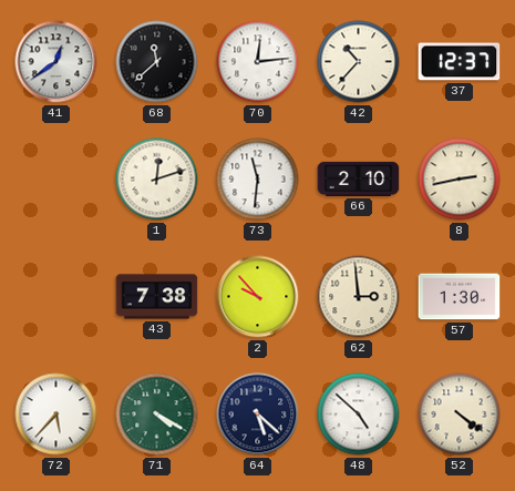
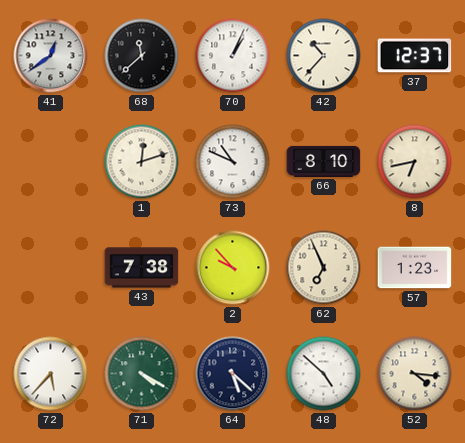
70: 12:14 -> 1:04
73: 11:31 -> 10:49
66: 2:10 -> 8:10
8: 2:43 -> 6:43
62: 2:59 -> 6:56
57: 1:30 -> 1:23
52: 4:21 -> 4:16
